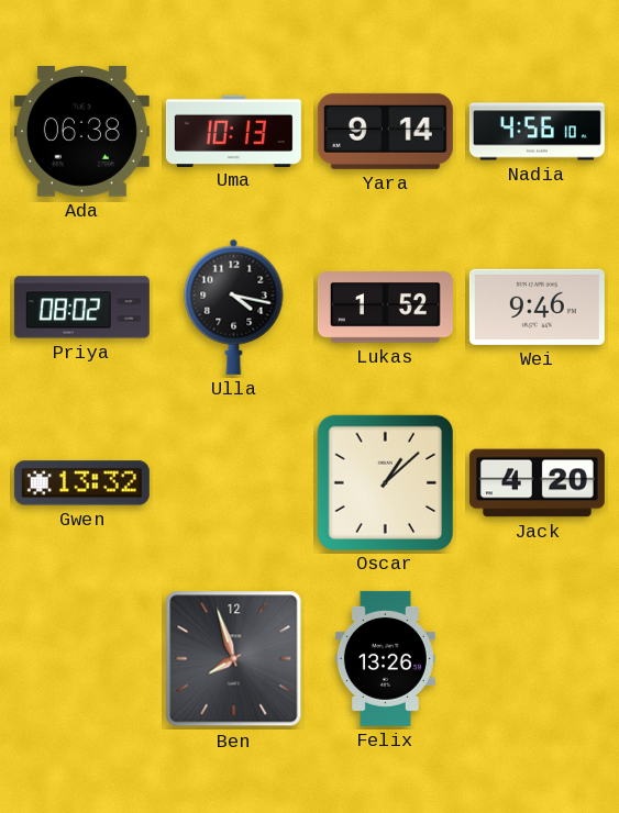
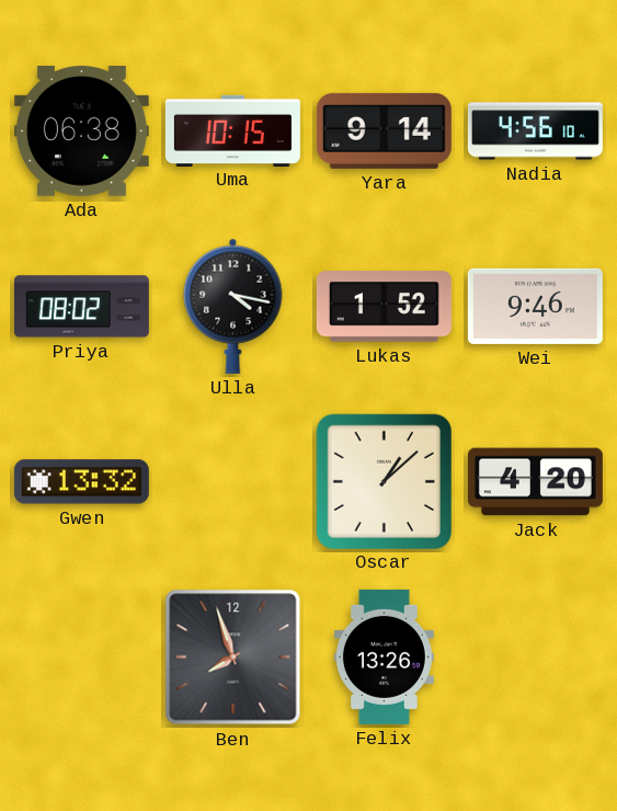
Uma: 10:13 -> 10:15
